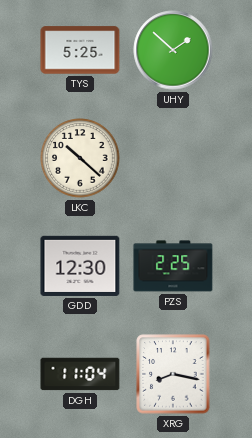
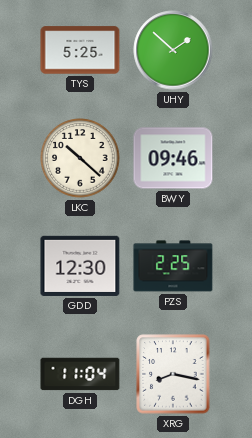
BWY: none -> 09:46
